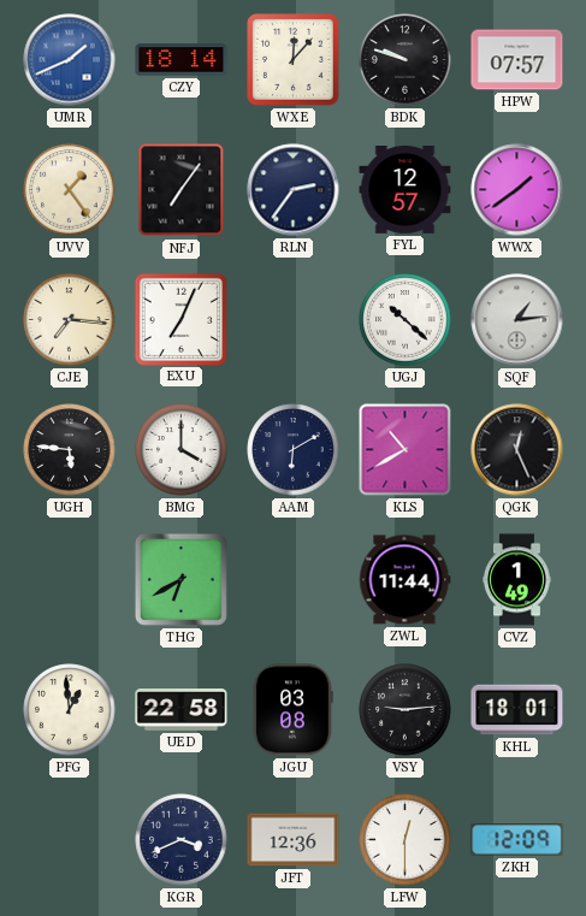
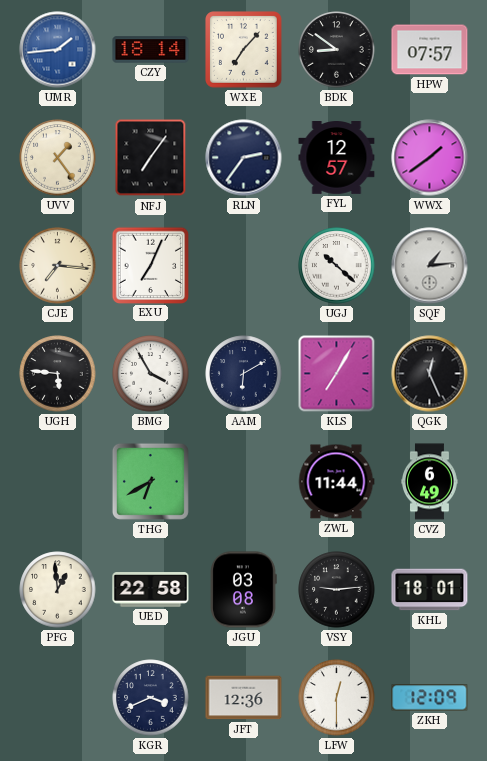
UMR: 1:41 -> 1:44
WXE: 12:07 -> 7:07
BDK: 9:48 -> 8:51
BMG: 4:00 -> 3:55
KLS: 10:40 -> 7:05
CVZ: 1:49 -> 6:49
